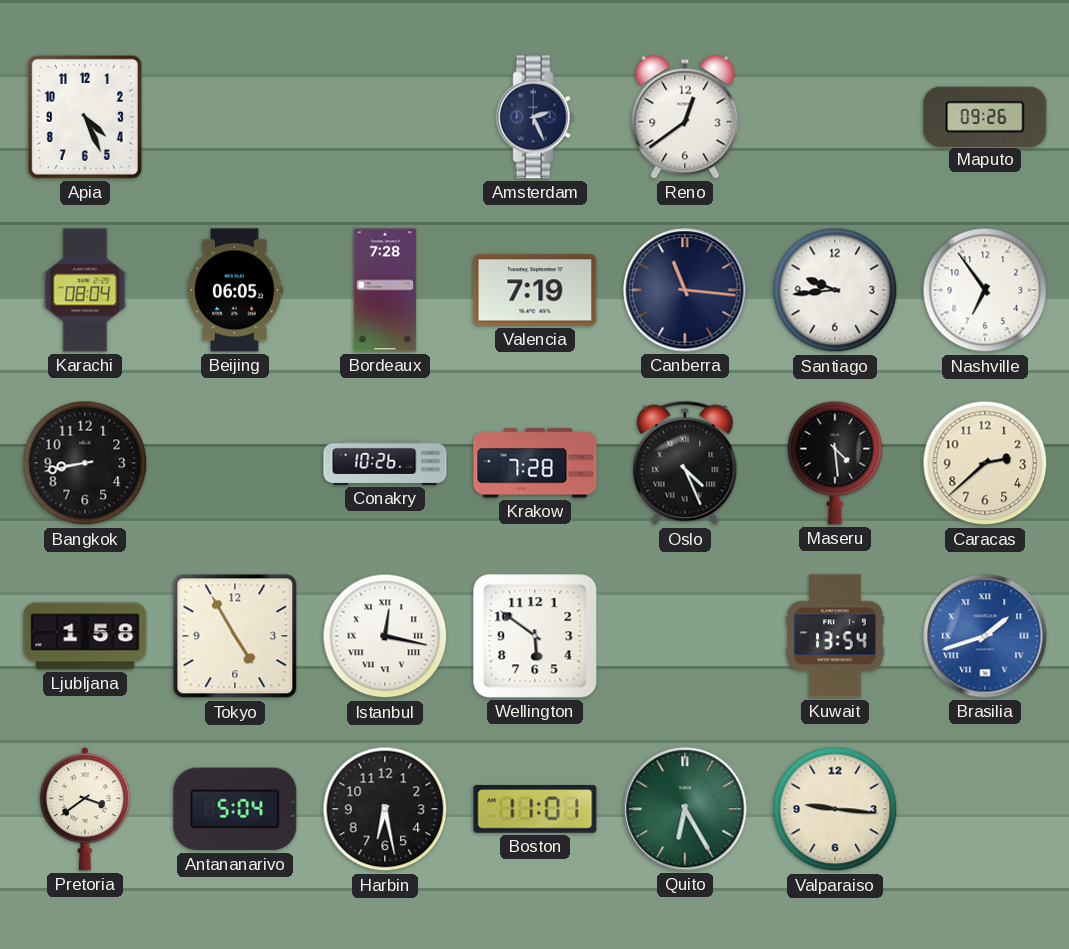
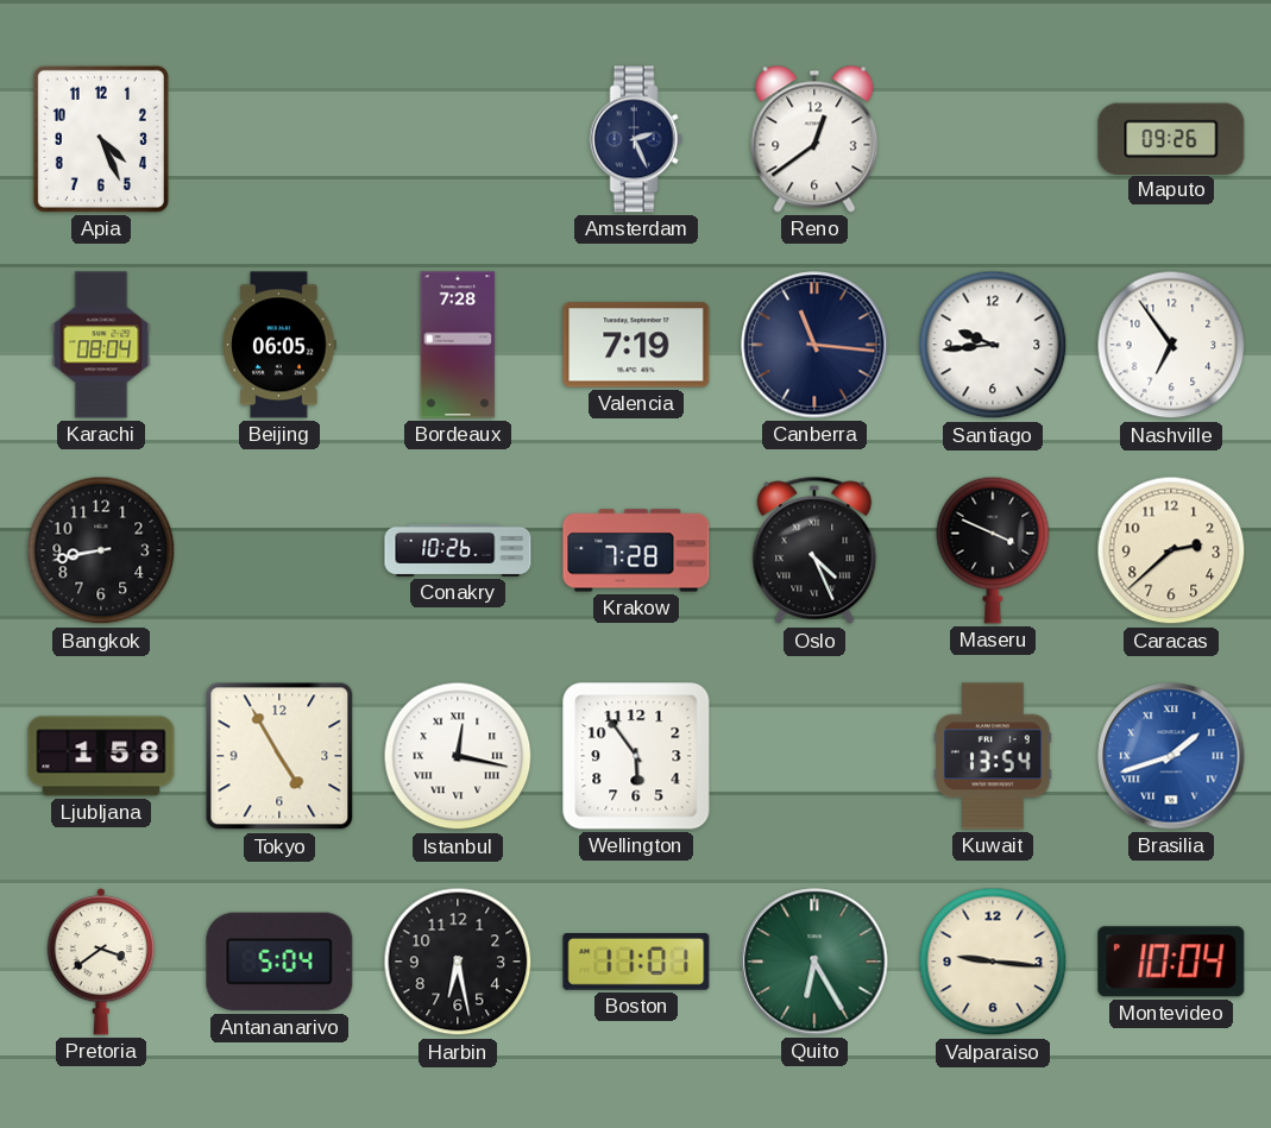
Maseru: 4:29 -> 3:49
Wellington: 5:51 -> 5:54
Montevideo: none -> 10:04
